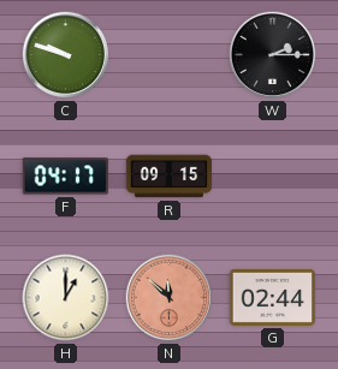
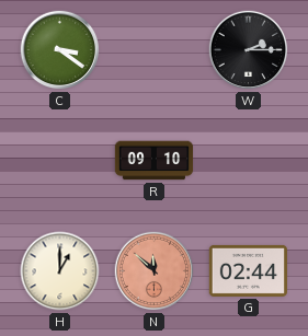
C: 9:48 -> 3:21
F: 04:17 -> none
R: 09:15 -> 09:10
